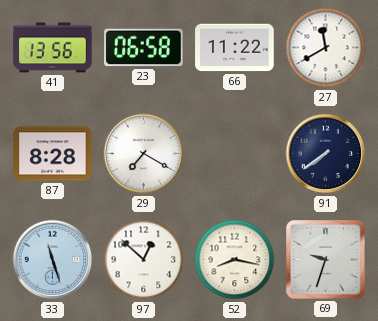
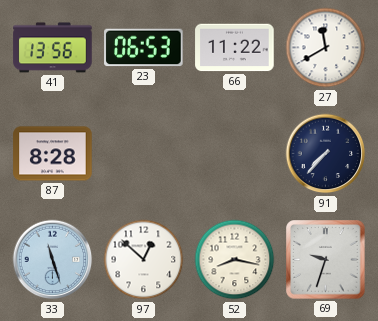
23: 06:58 -> 06:53
29: 7:20 -> none
91: 7:39 -> 7:37
